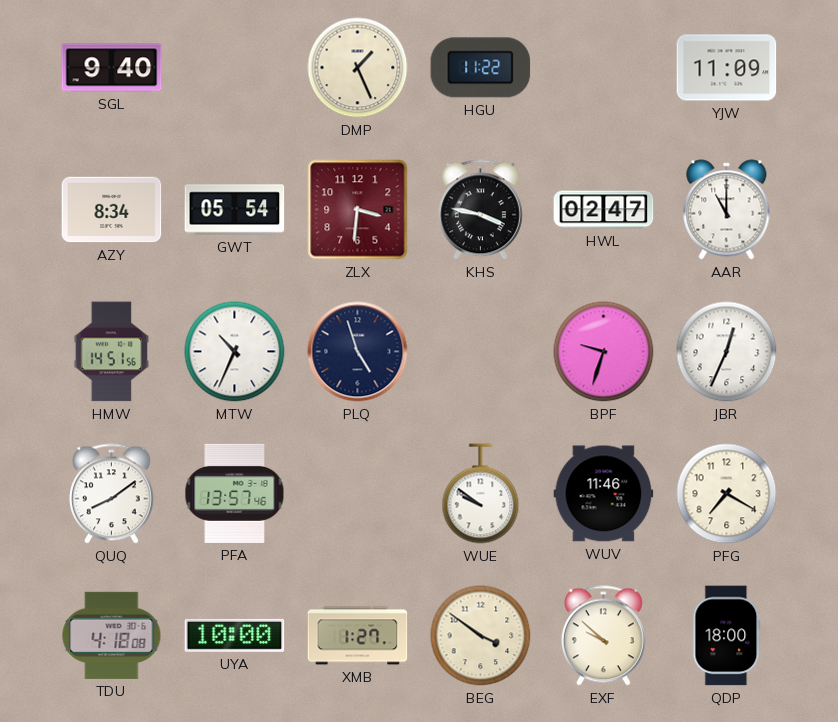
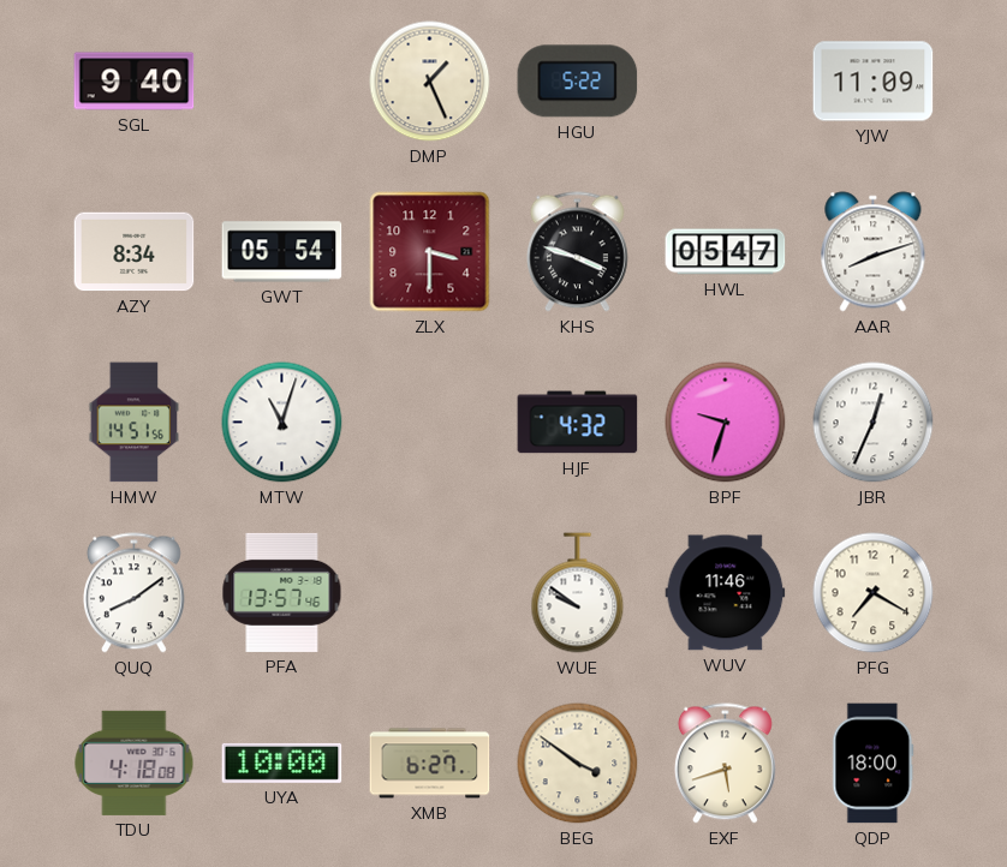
HGU: 11:22 -> 5:22
ZLX: 3:31 -> 3:30
KHS: 3:47 -> 3:48
HWL: 02:47 -> 05:47
AAR: 11:00 -> 8:12
MTW: 10:34 -> 11:03
PLQ: 4:57 -> none
HJF: none -> 4:32
XMB: 1:27 -> 6:27
EXF: 9:52 -> 5:42
